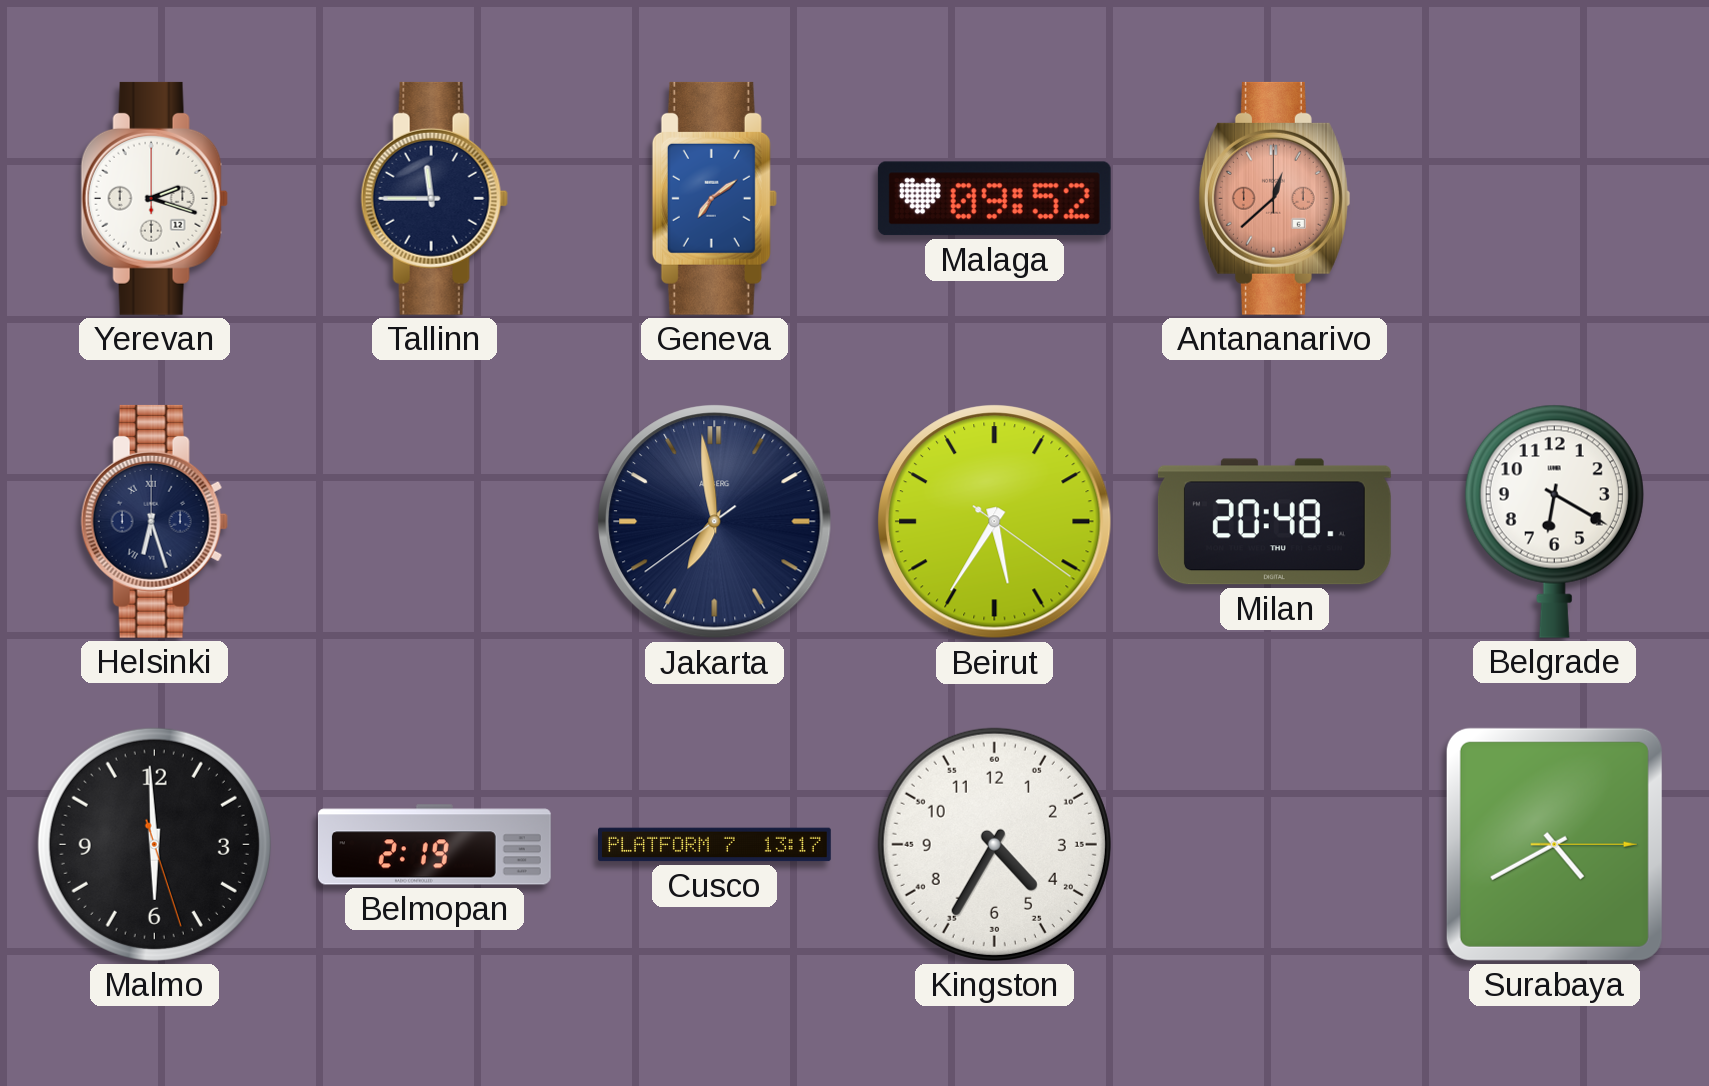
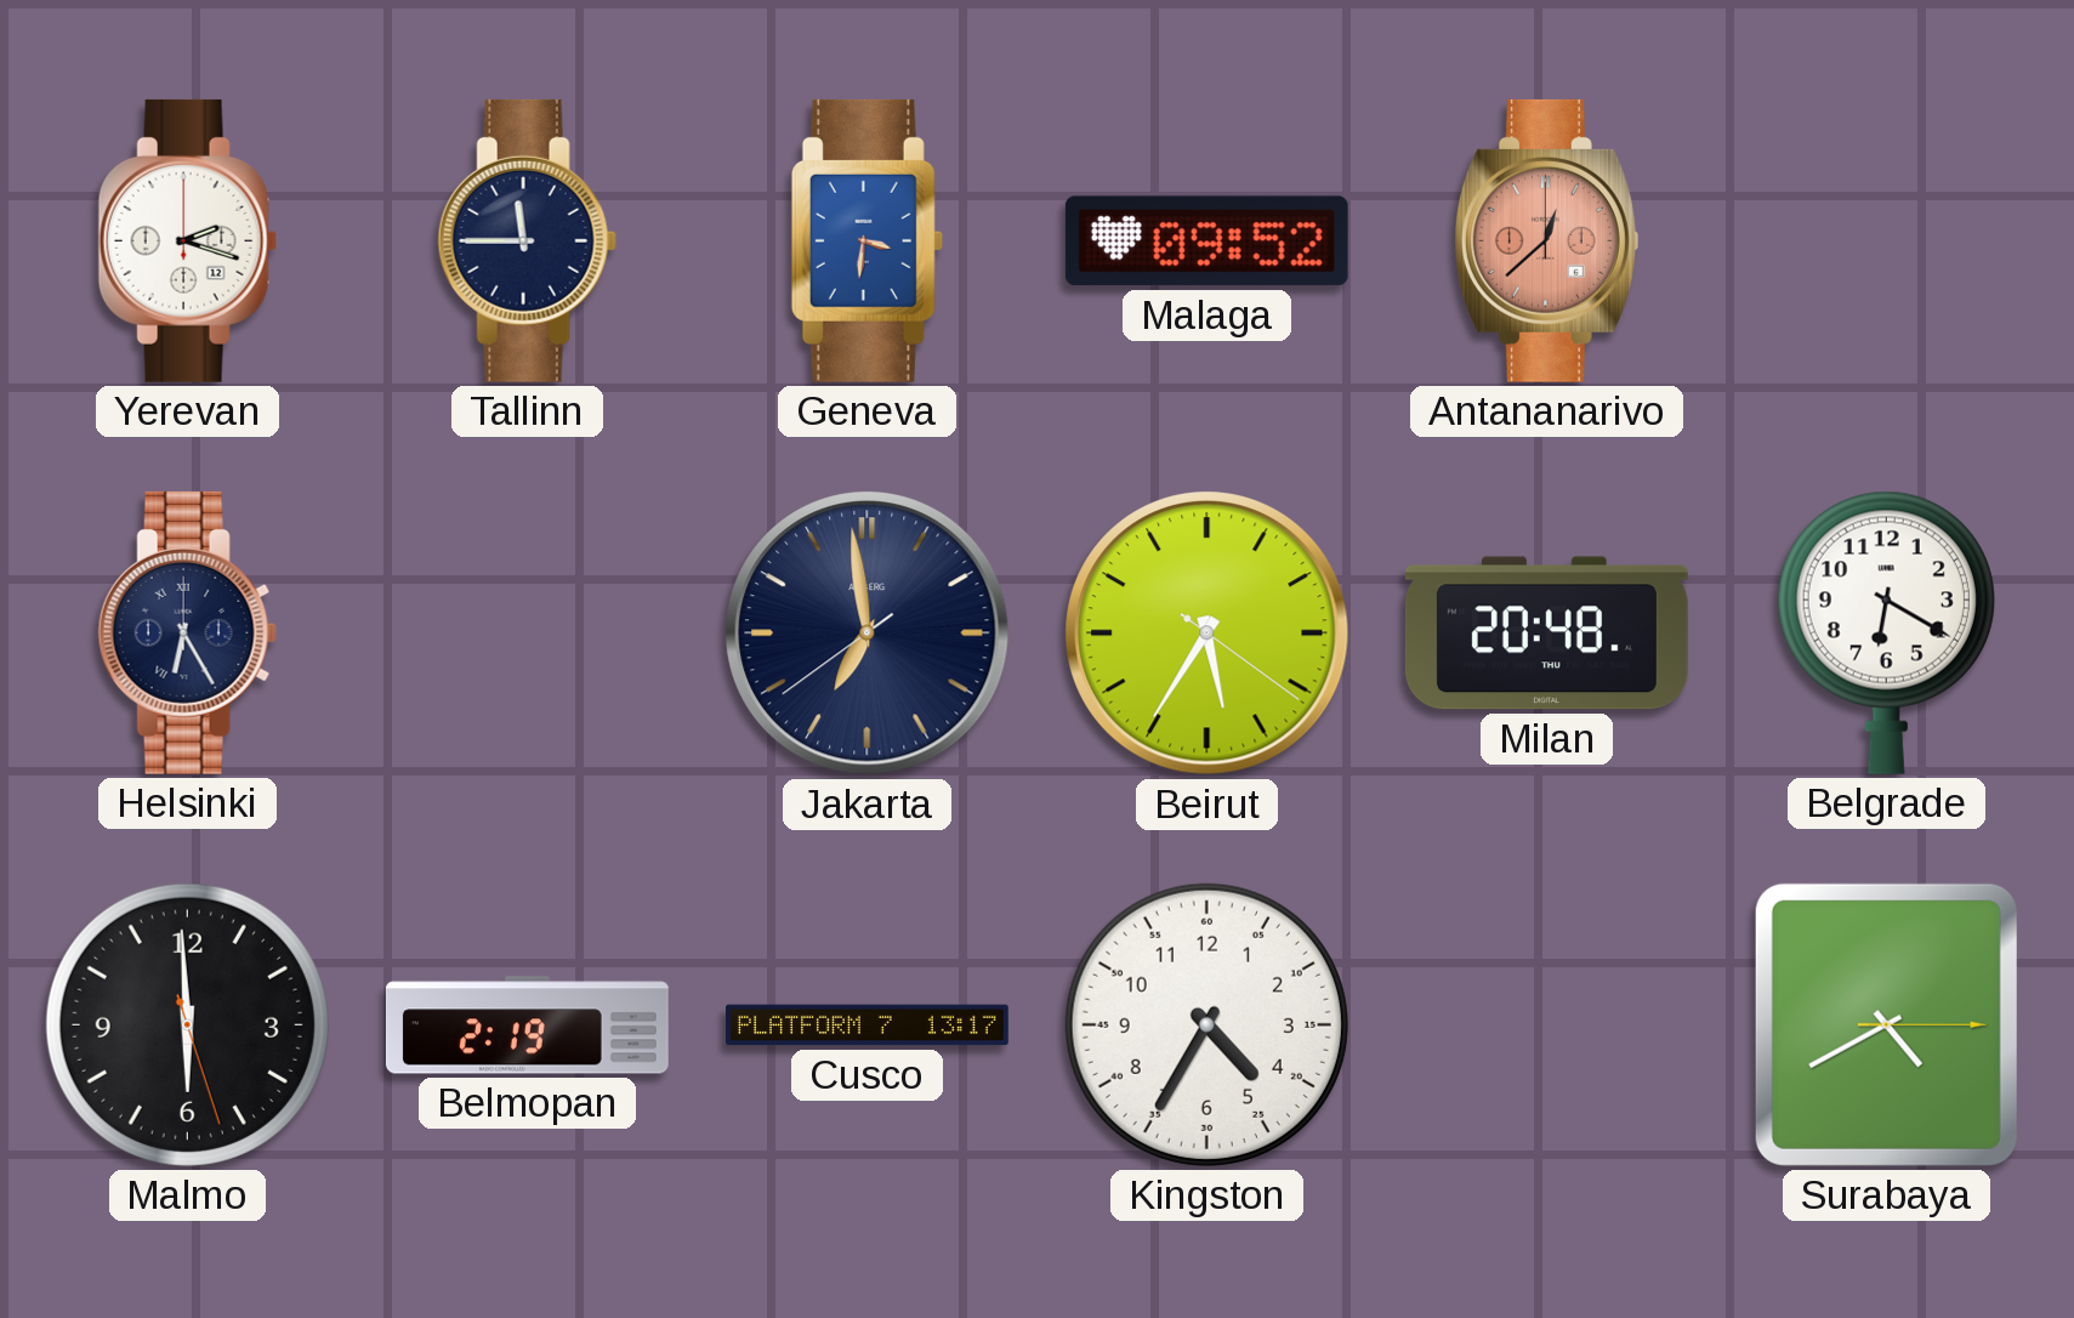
Geneva: 7:09 -> 3:31
Helsinki: 6:27 -> 6:25
